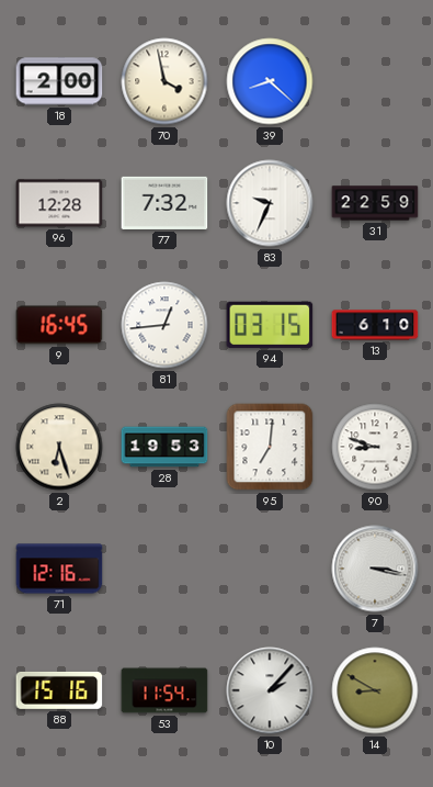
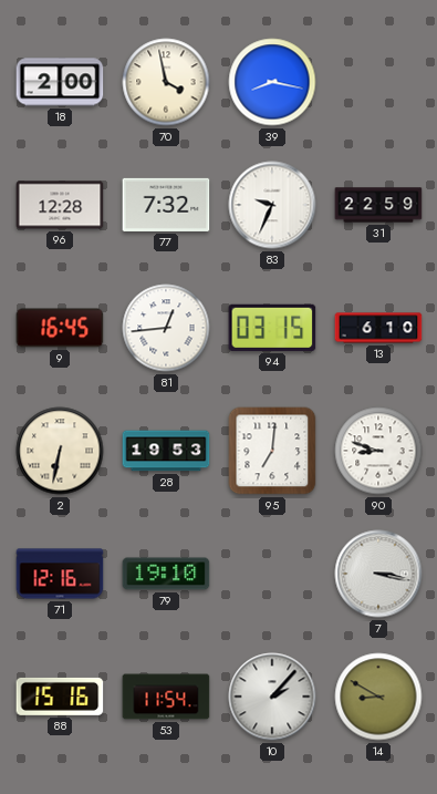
39: 8:22 -> 8:17
2: 6:27 -> 6:32
79: none -> 19:10
